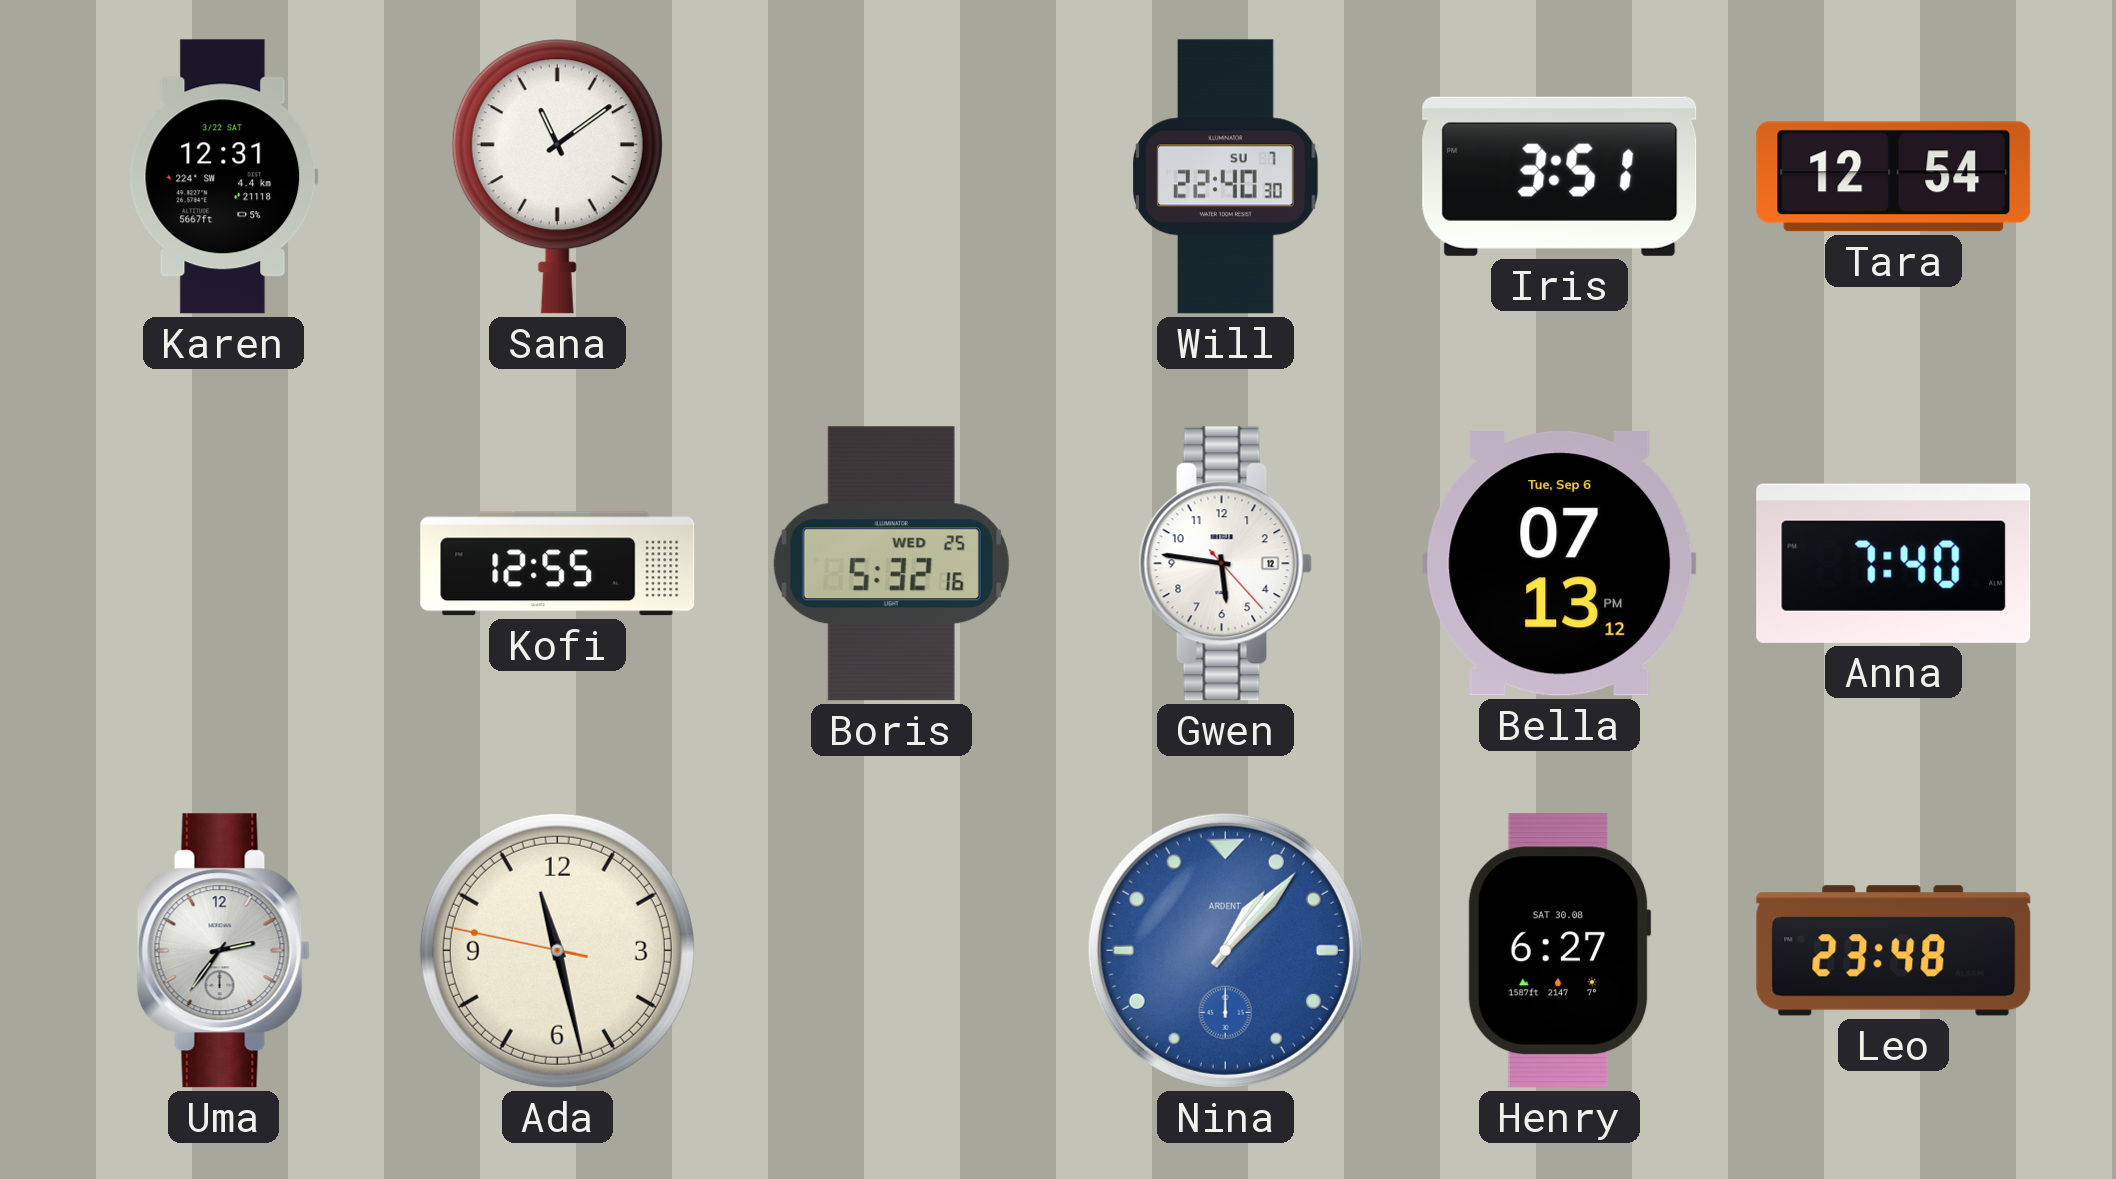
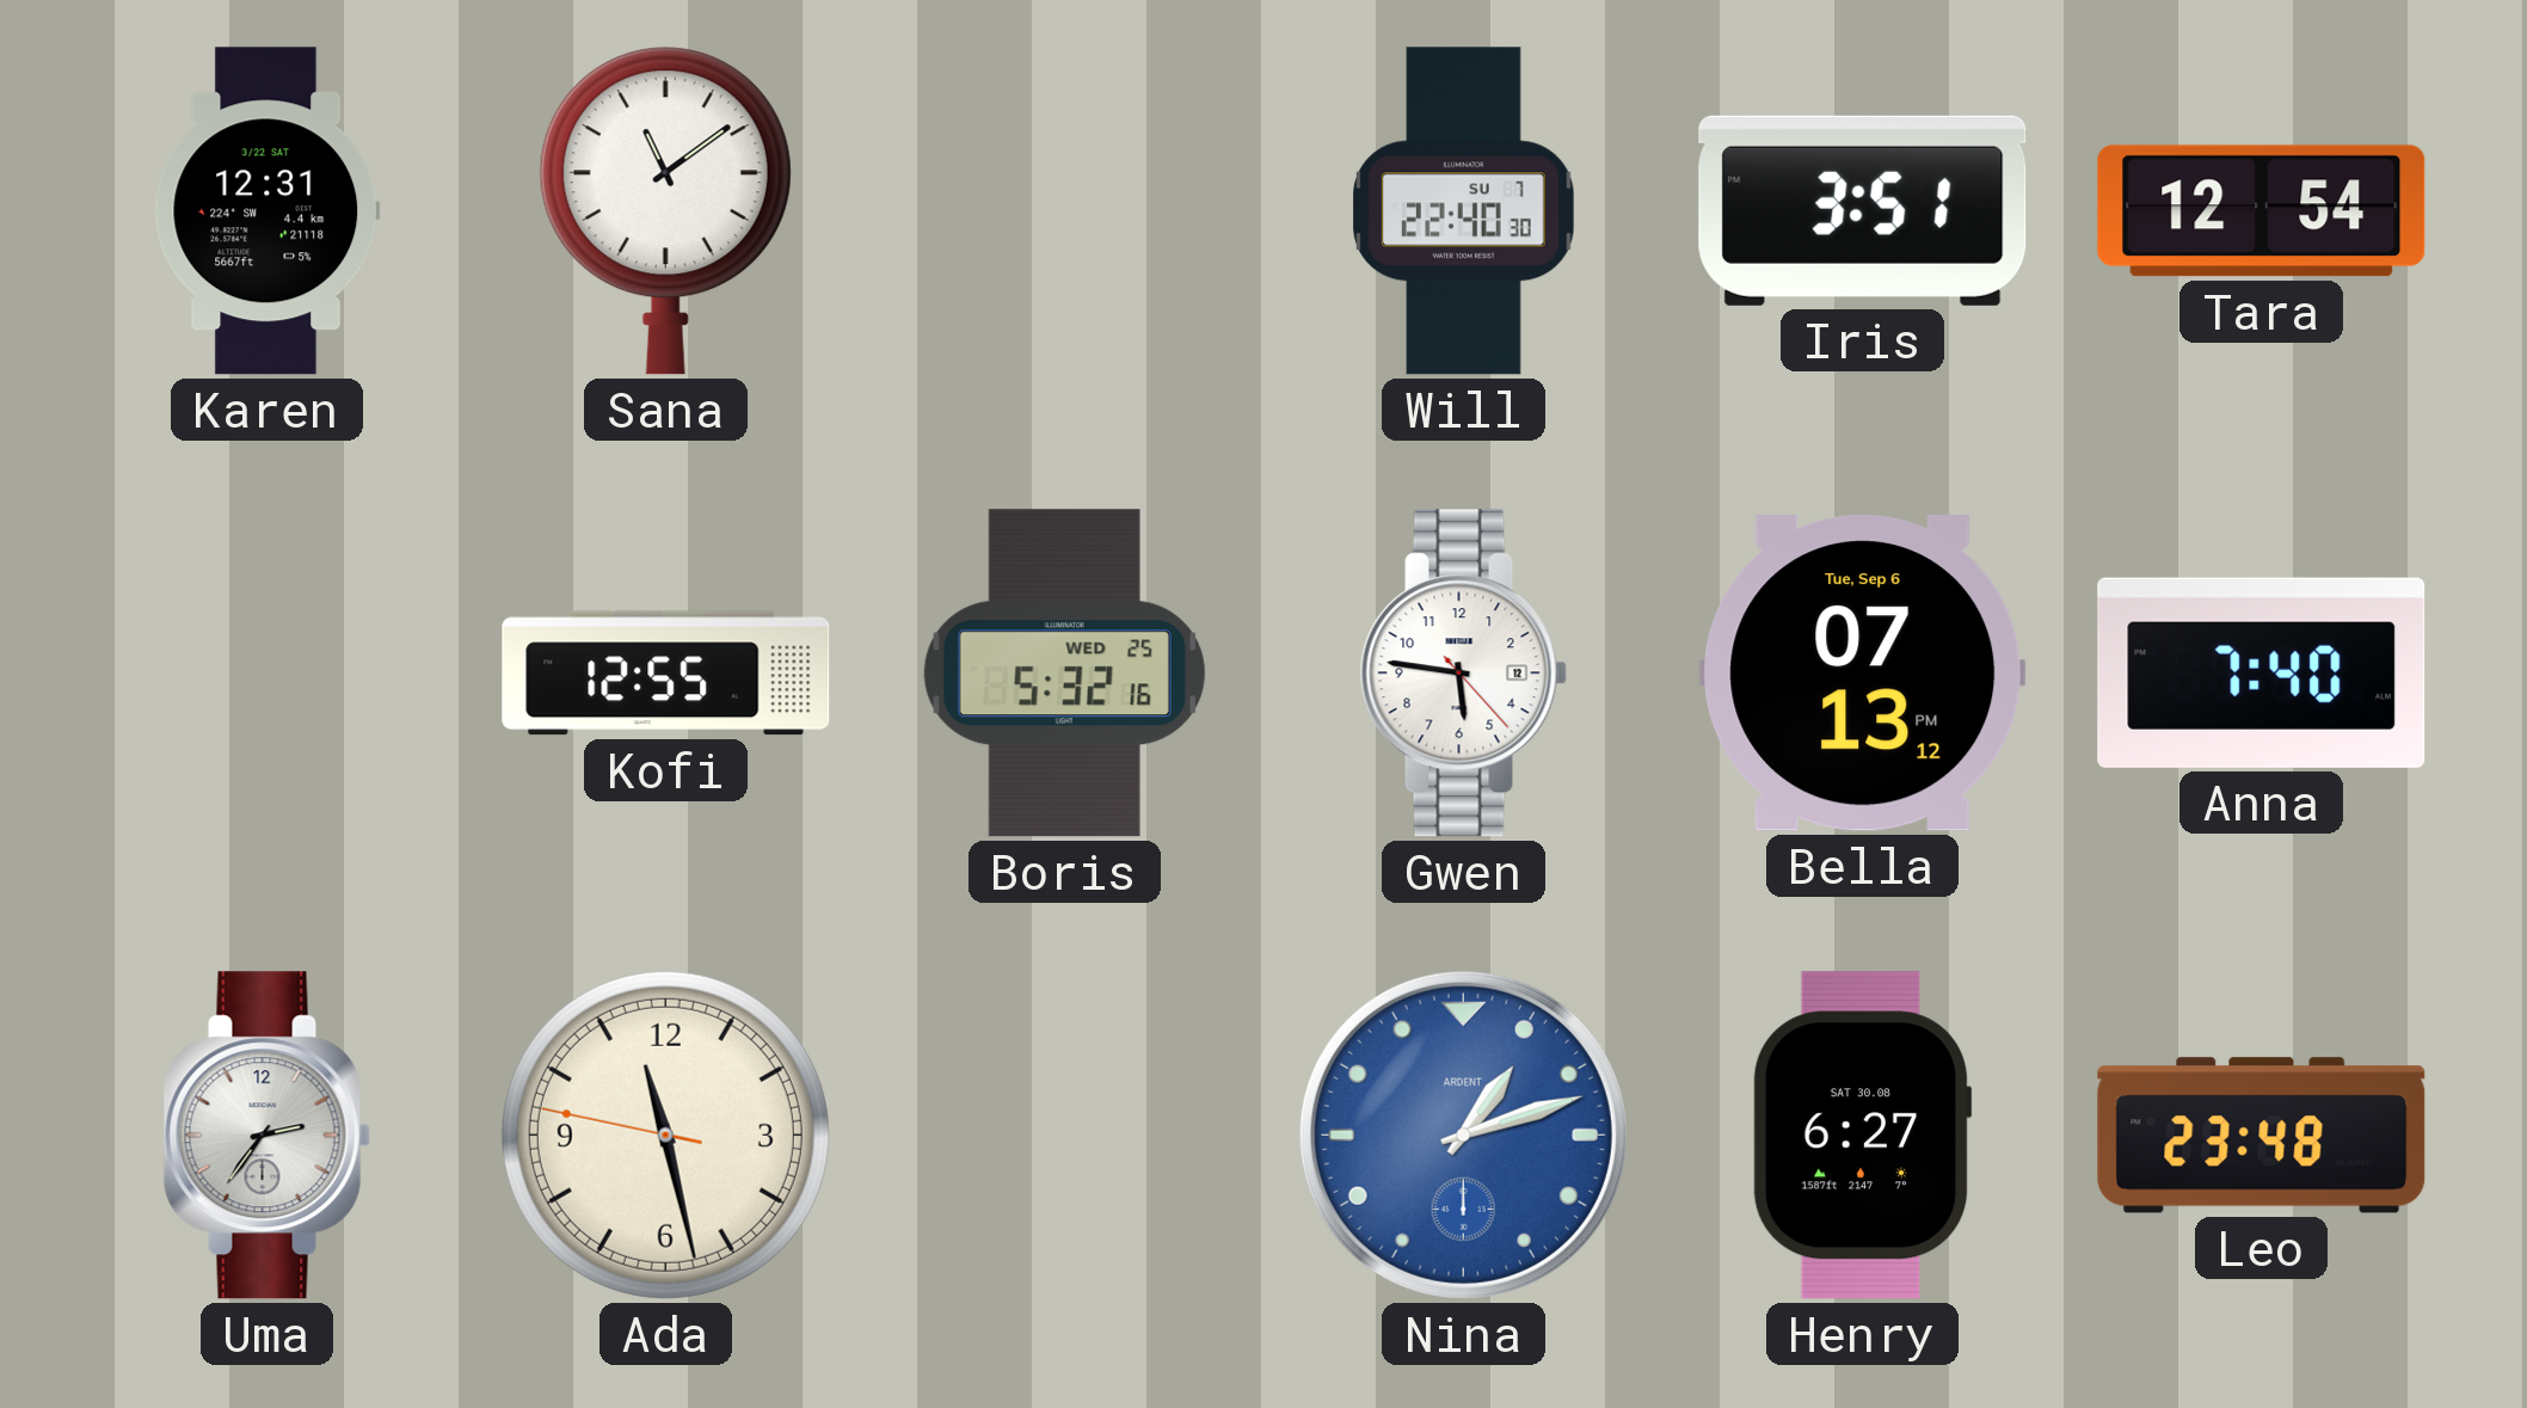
Nina: 1:07 -> 1:12
